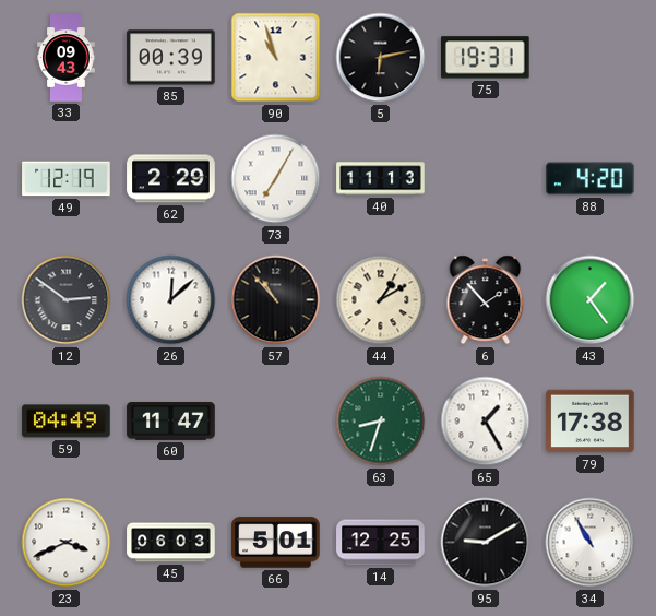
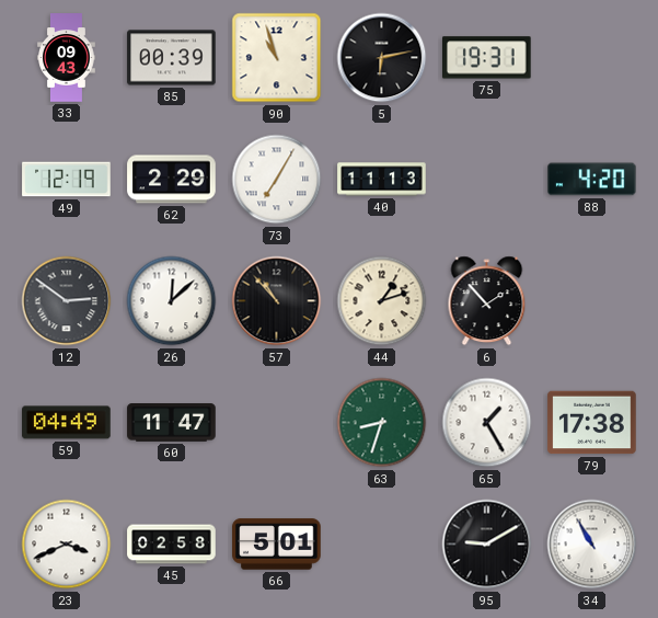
44: 1:10 -> 1:12
43: 1:24 -> none
45: 06:03 -> 02:58
14: 12:25 -> none
